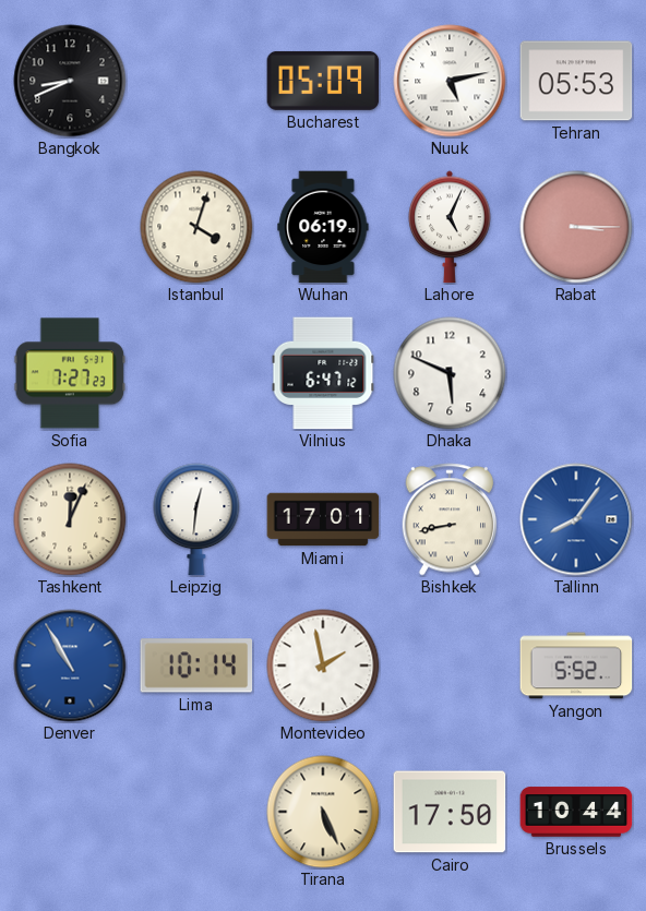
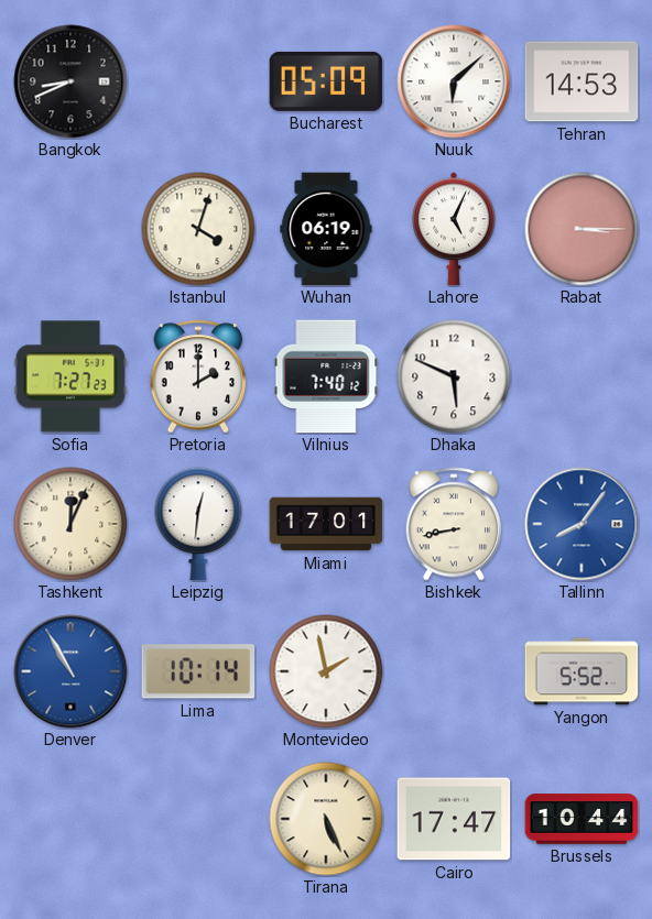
Nuuk: 5:13 -> 6:08
Tehran: 05:53 -> 14:53
Pretoria: none -> 2:00
Vilnius: 6:47 -> 7:40
Cairo: 17:50 -> 17:47
